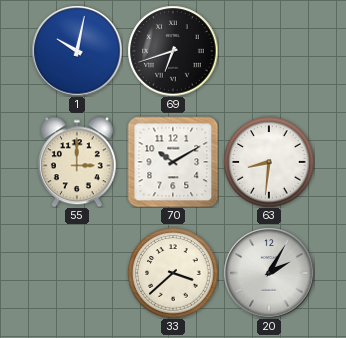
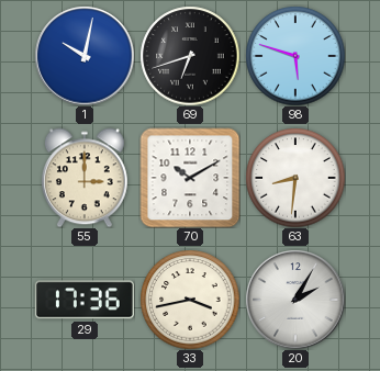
98: none -> 5:48
29: none -> 17:36
33: 3:38 -> 3:43
